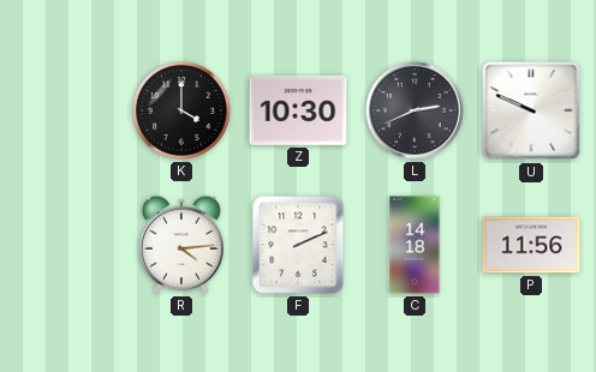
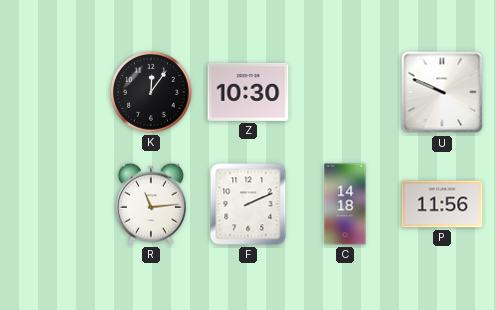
K: 4:00 -> 12:06
L: 2:41 -> none
R: 4:14 -> 11:14
